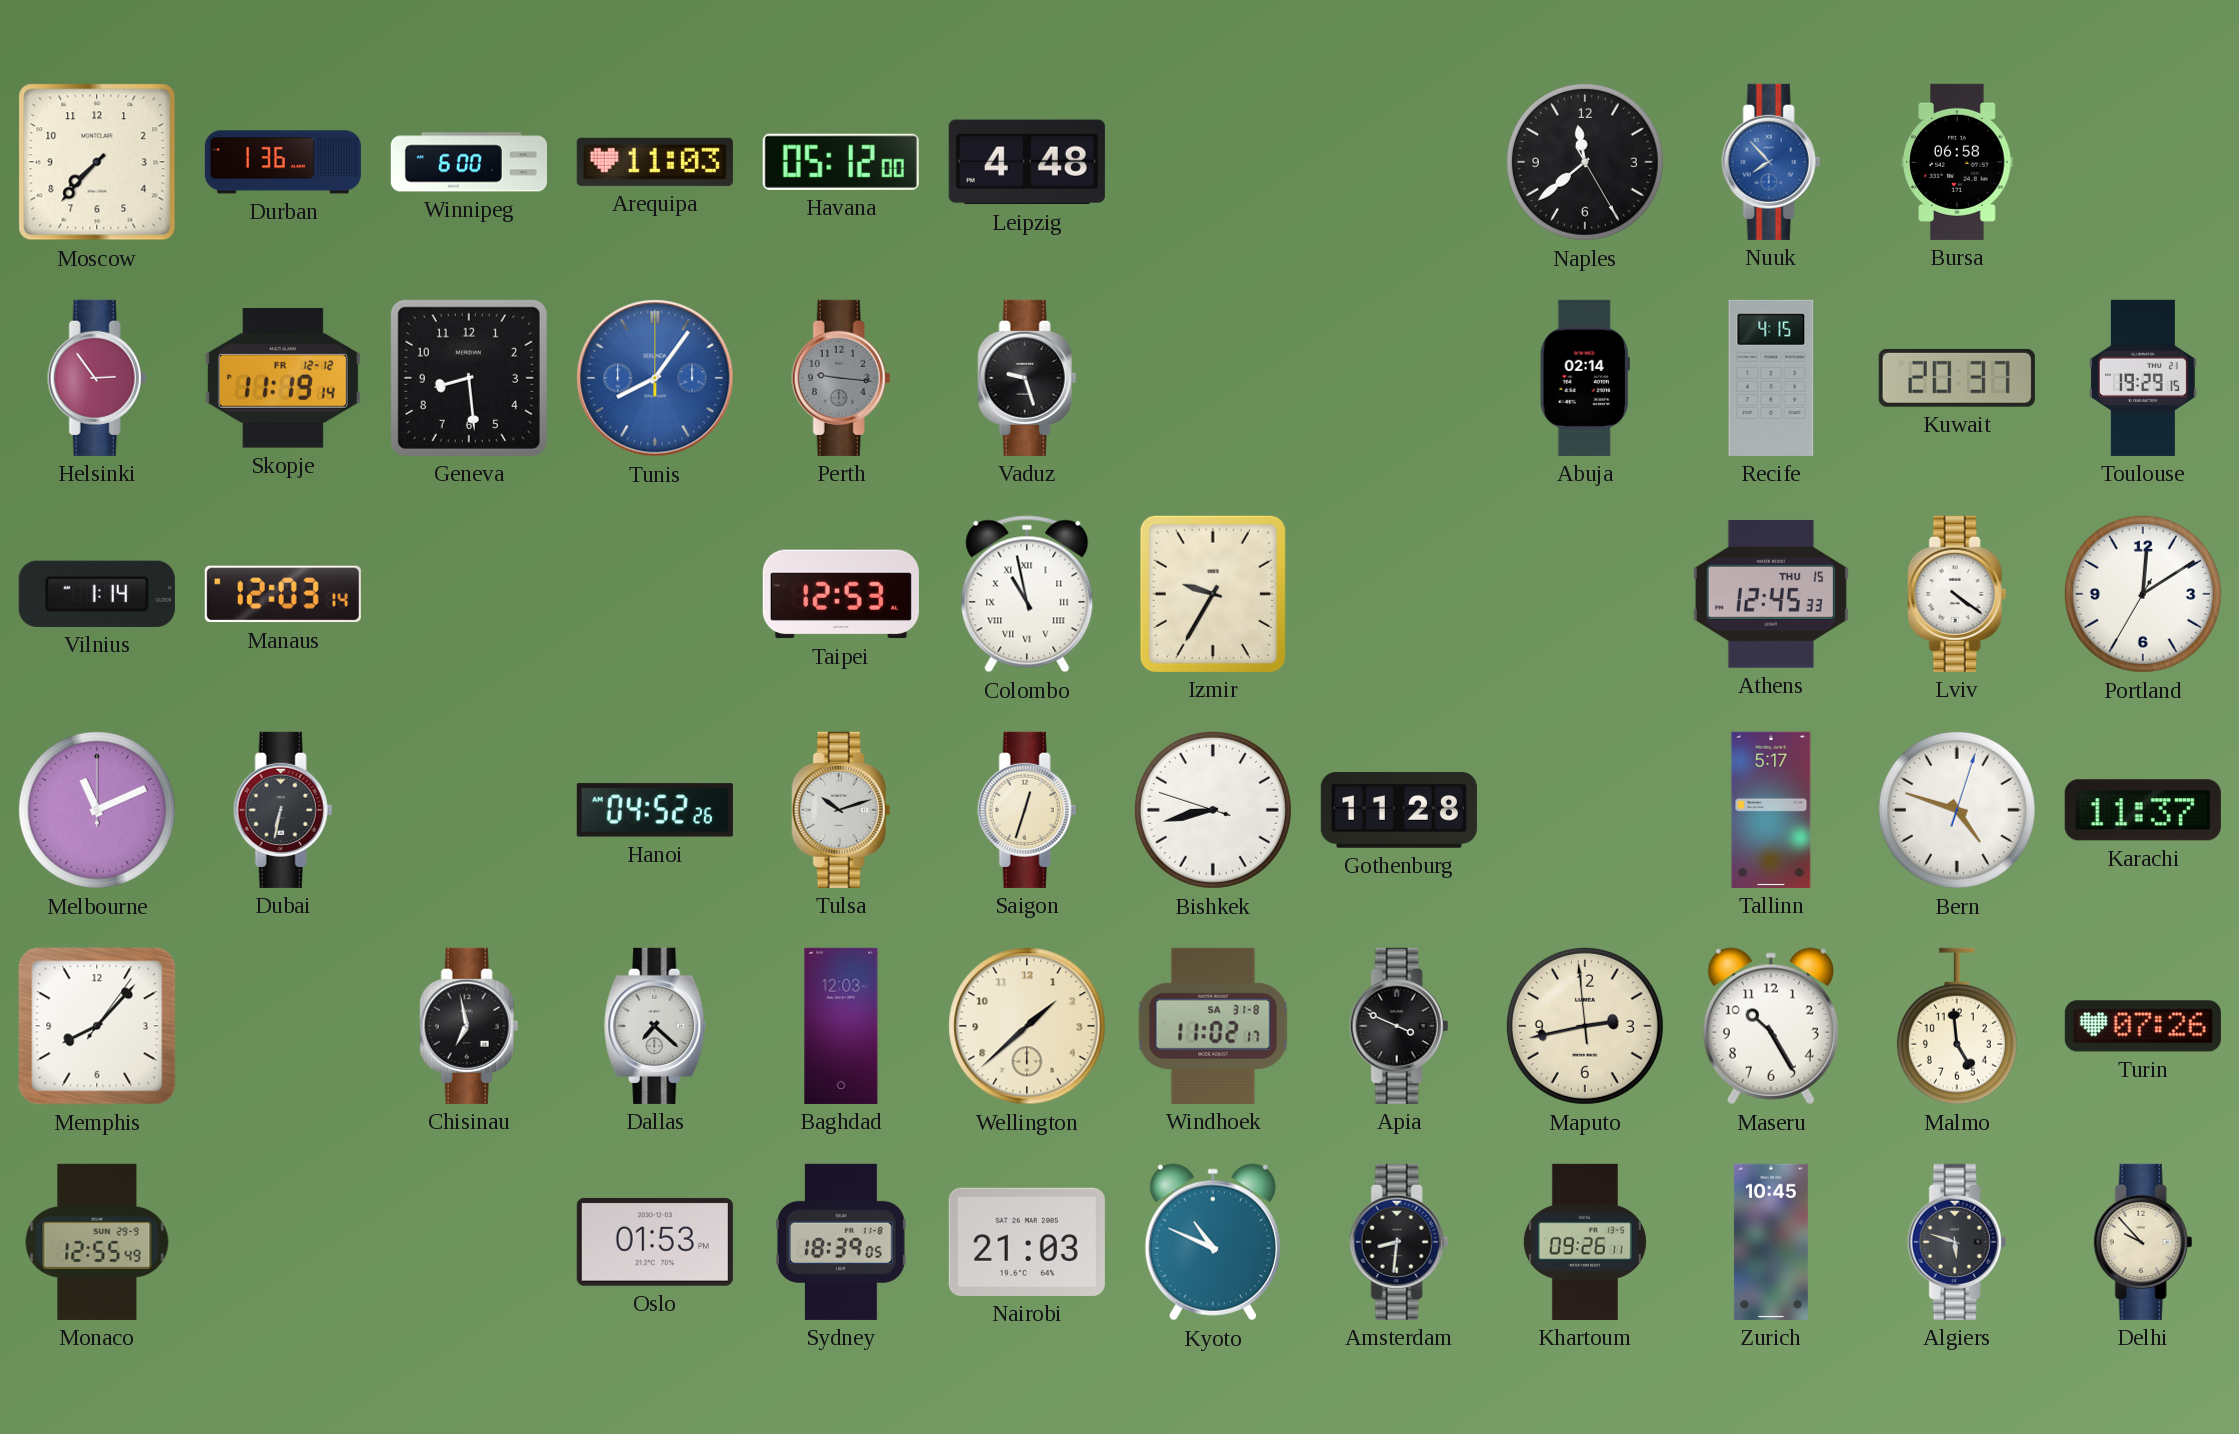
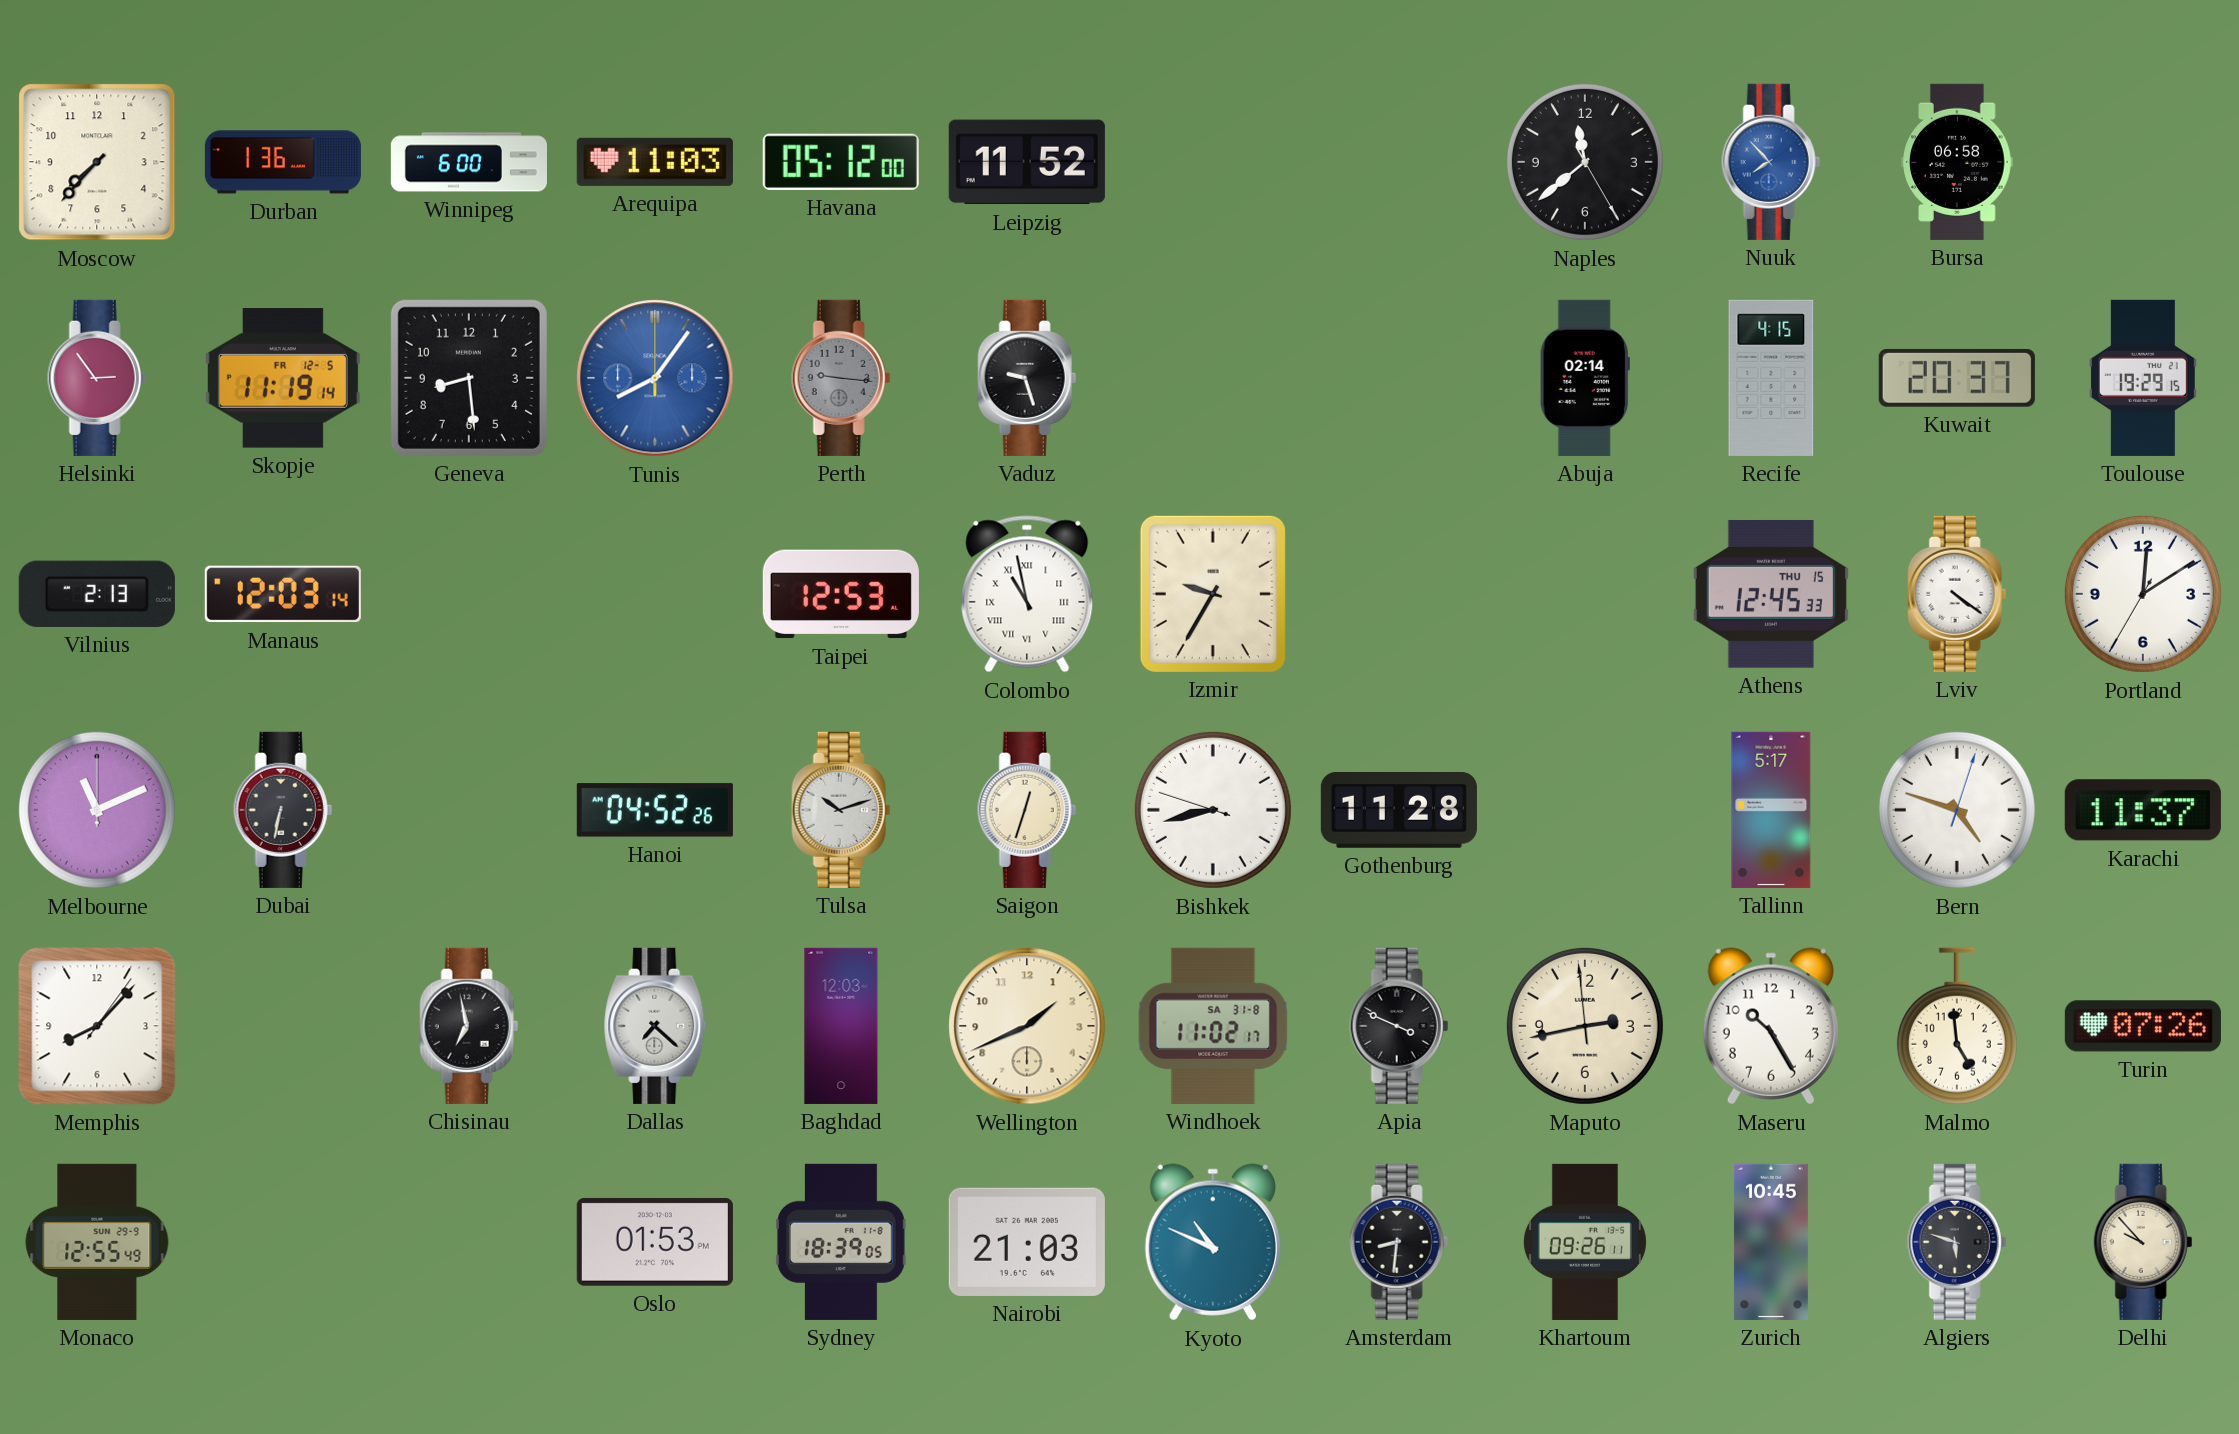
Leipzig: 4:48 -> 11:52
Skopje date: FR 12-12 -> FR 12-5
Vilnius: 1:14 -> 2:13
Wellington: 1:38 -> 1:41
